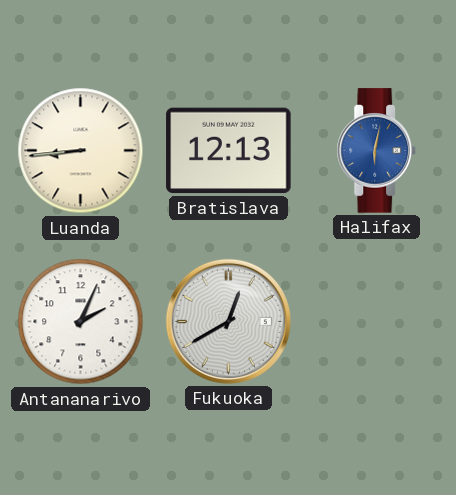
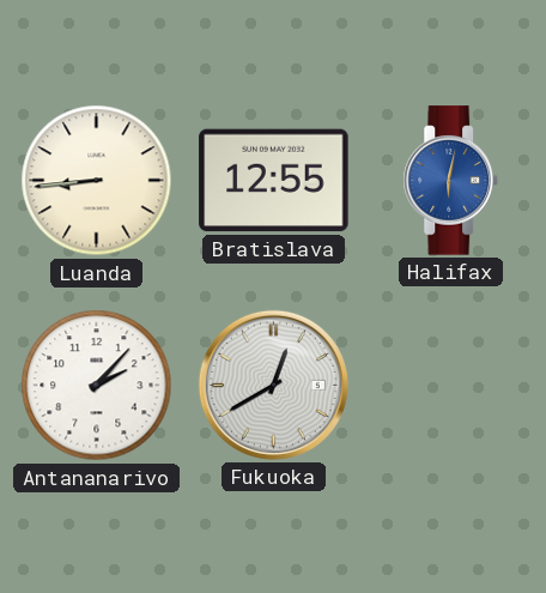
Bratislava: 12:13 -> 12:55
Antananarivo: 2:04 -> 2:07
